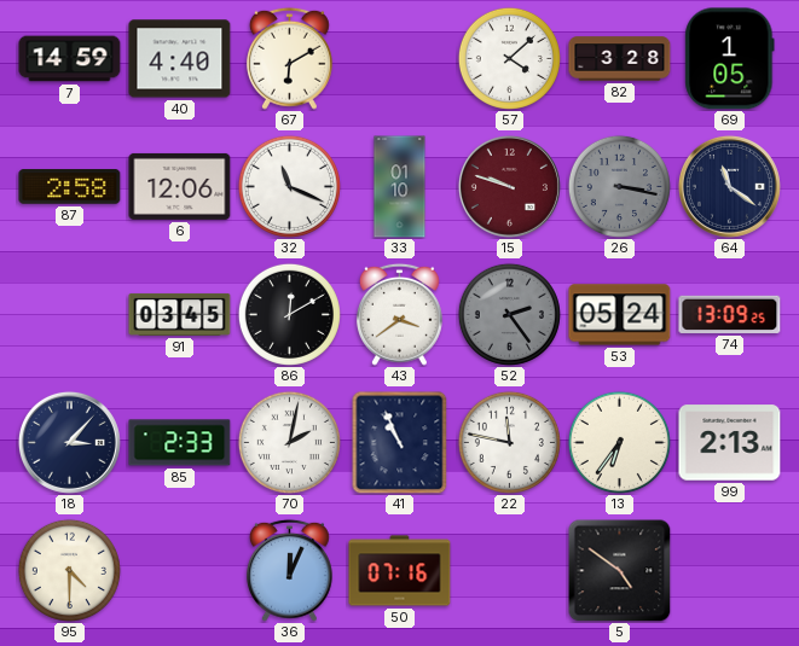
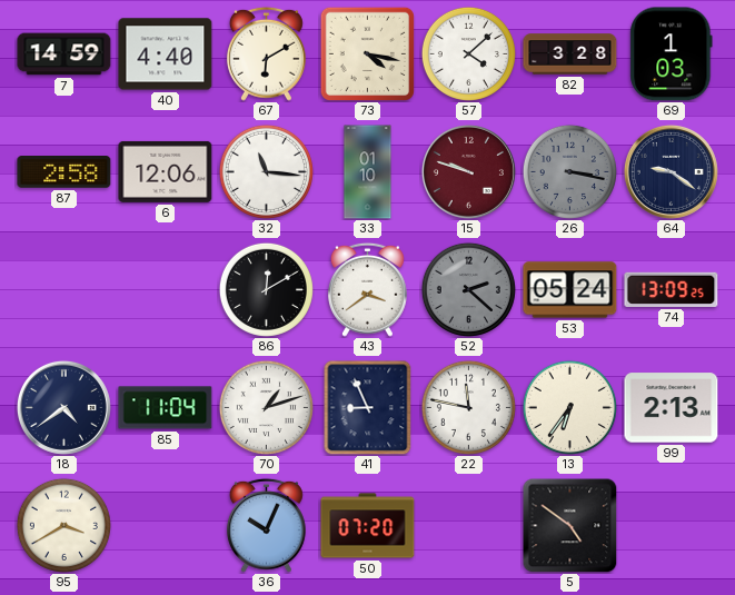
73: none -> 4:17
69: 1:05 -> 1:03
32: 11:19 -> 11:16
64: 11:21 -> 9:21
91: 03:45 -> none
52: 2:24 -> 2:22
18: 3:07 -> 4:39
85: 2:33 -> 11:04
70: 2:02 -> 1:12
41: 10:56 -> 8:56
95: 4:30 -> 3:40
36: 12:04 -> 10:04
50: 07:16 -> 07:20
